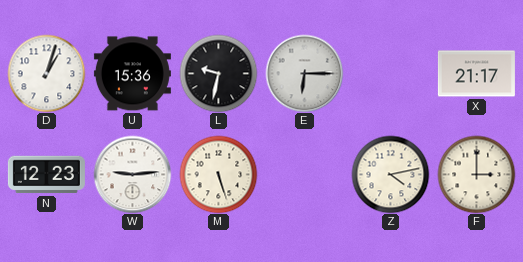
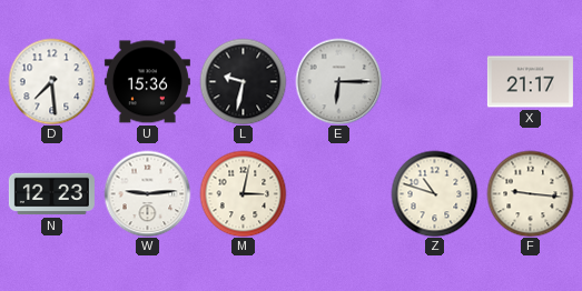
D: 1:03 -> 7:29
M: 5:27 -> 3:02
Z: 4:13 -> 10:48
F: 3:00 -> 9:16
